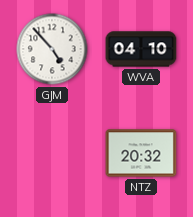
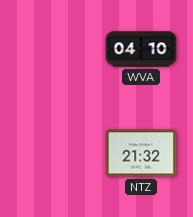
GJM: 4:53 -> none
NTZ: 20:32 -> 21:32
